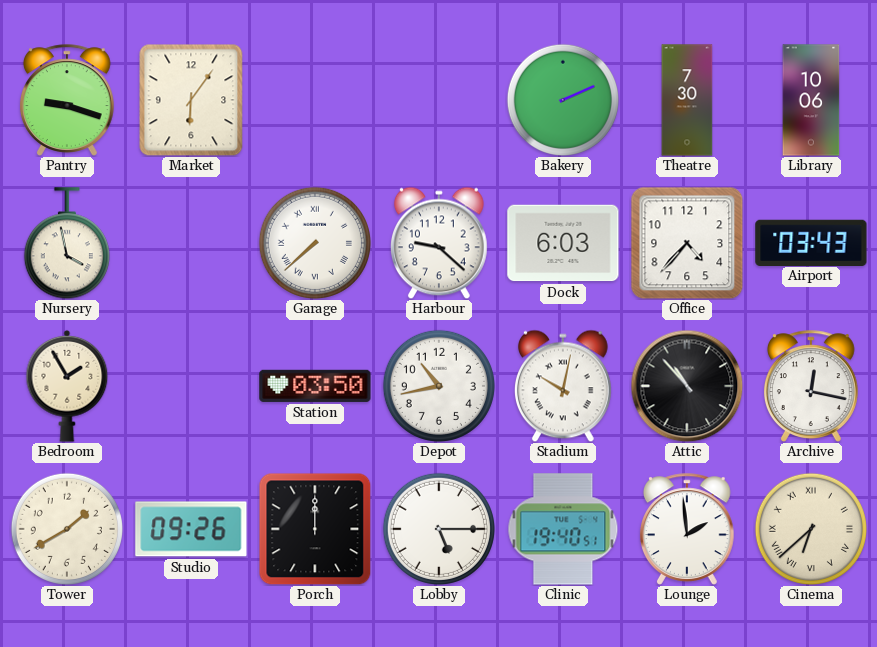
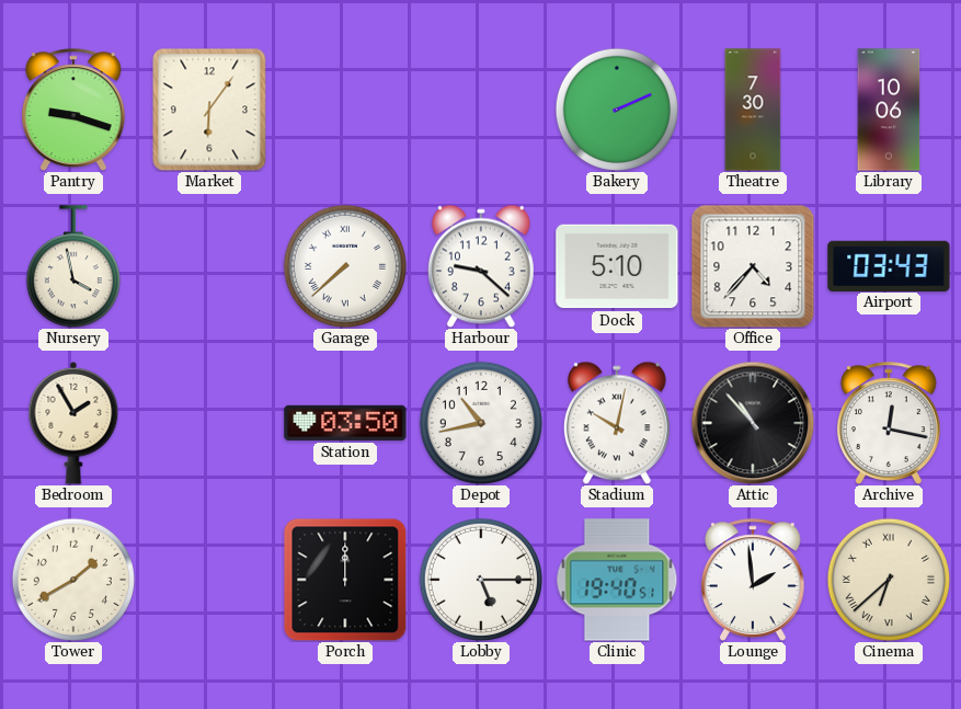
Dock: 6:03 -> 5:10
Studio: 09:26 -> none
